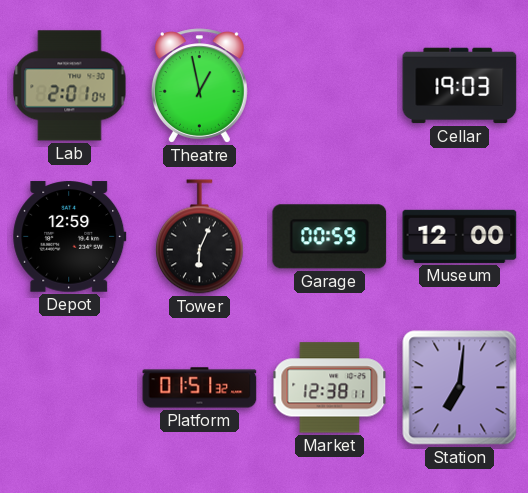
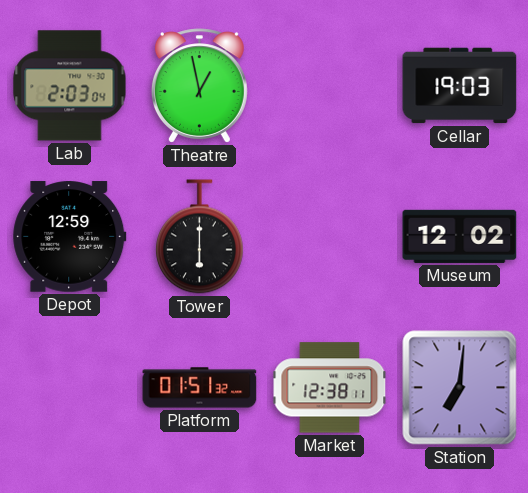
Lab: 2:01 -> 2:03
Tower: 6:04 -> 6:00
Garage: 00:59 -> none
Museum: 12:00 -> 12:02
